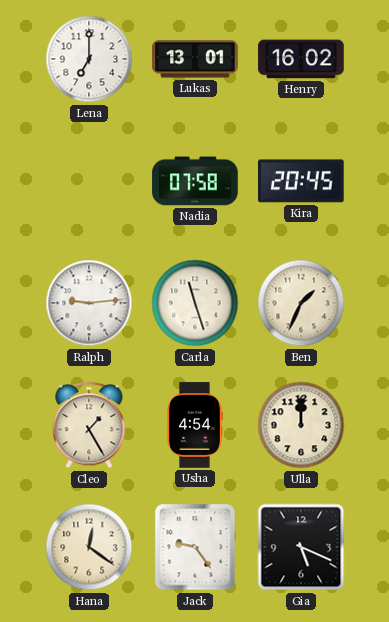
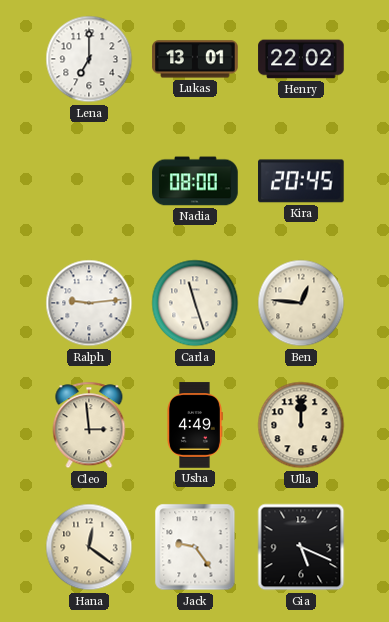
Henry: 16:02 -> 22:02
Nadia: 07:58 -> 08:00
Ben: 1:34 -> 12:46
Cleo: 1:25 -> 2:59
Usha: 4:54 -> 4:49
